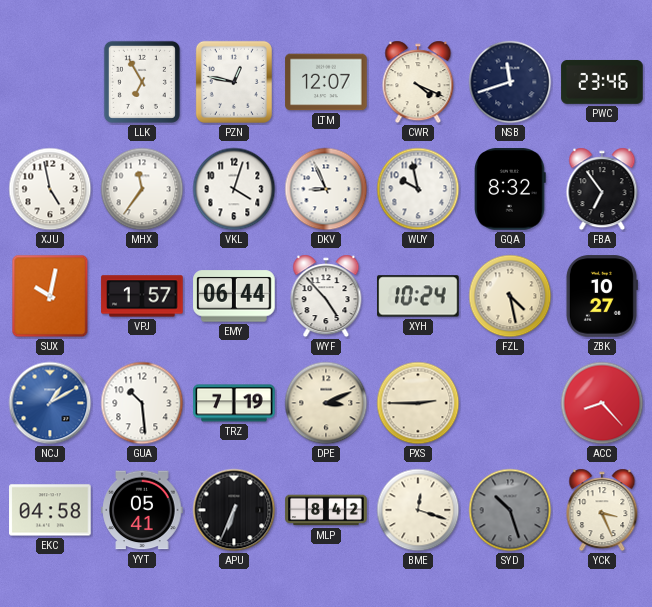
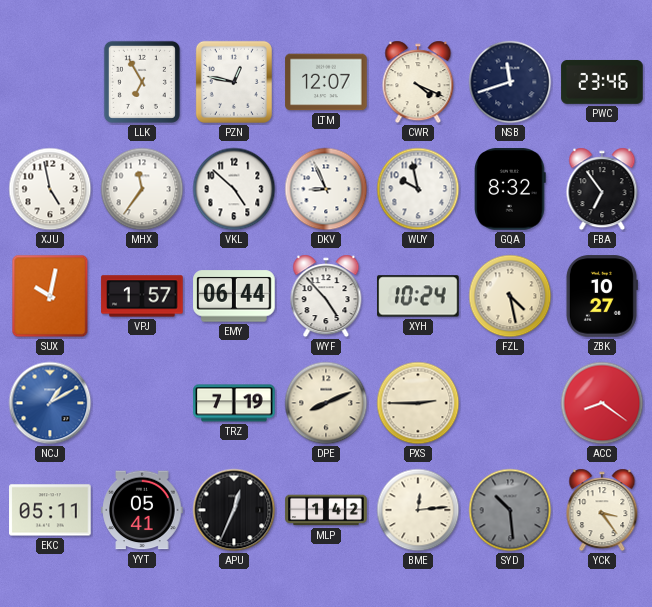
VKL: 4:03 -> 4:52
GUA: 10:29 -> none
DPE: 3:11 -> 8:11
ACC: 8:23 -> 8:21
EKC: 04:58 -> 05:11
APU: 6:34 -> 12:34
MLP: 8:42 -> 1:42
BME: 12:18 -> 12:14
SYD: 10:27 -> 10:29
YCK: 3:26 -> 3:24
